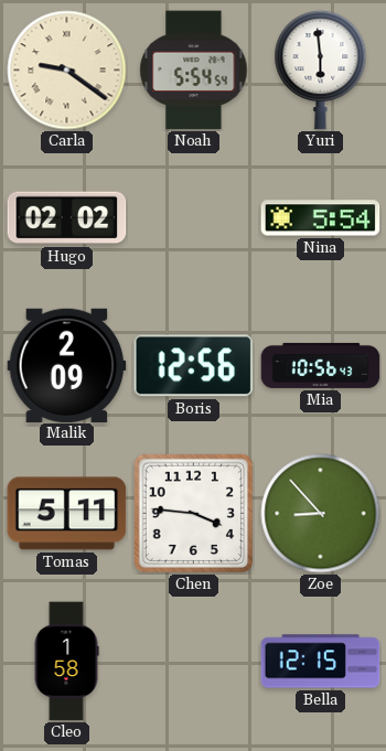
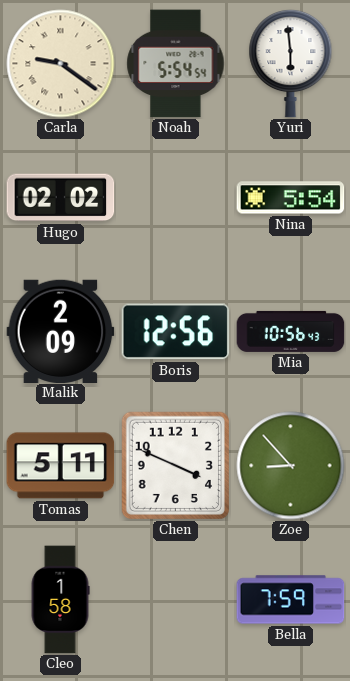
Chen: 3:46 -> 3:49
Bella: 12:15 -> 7:59
